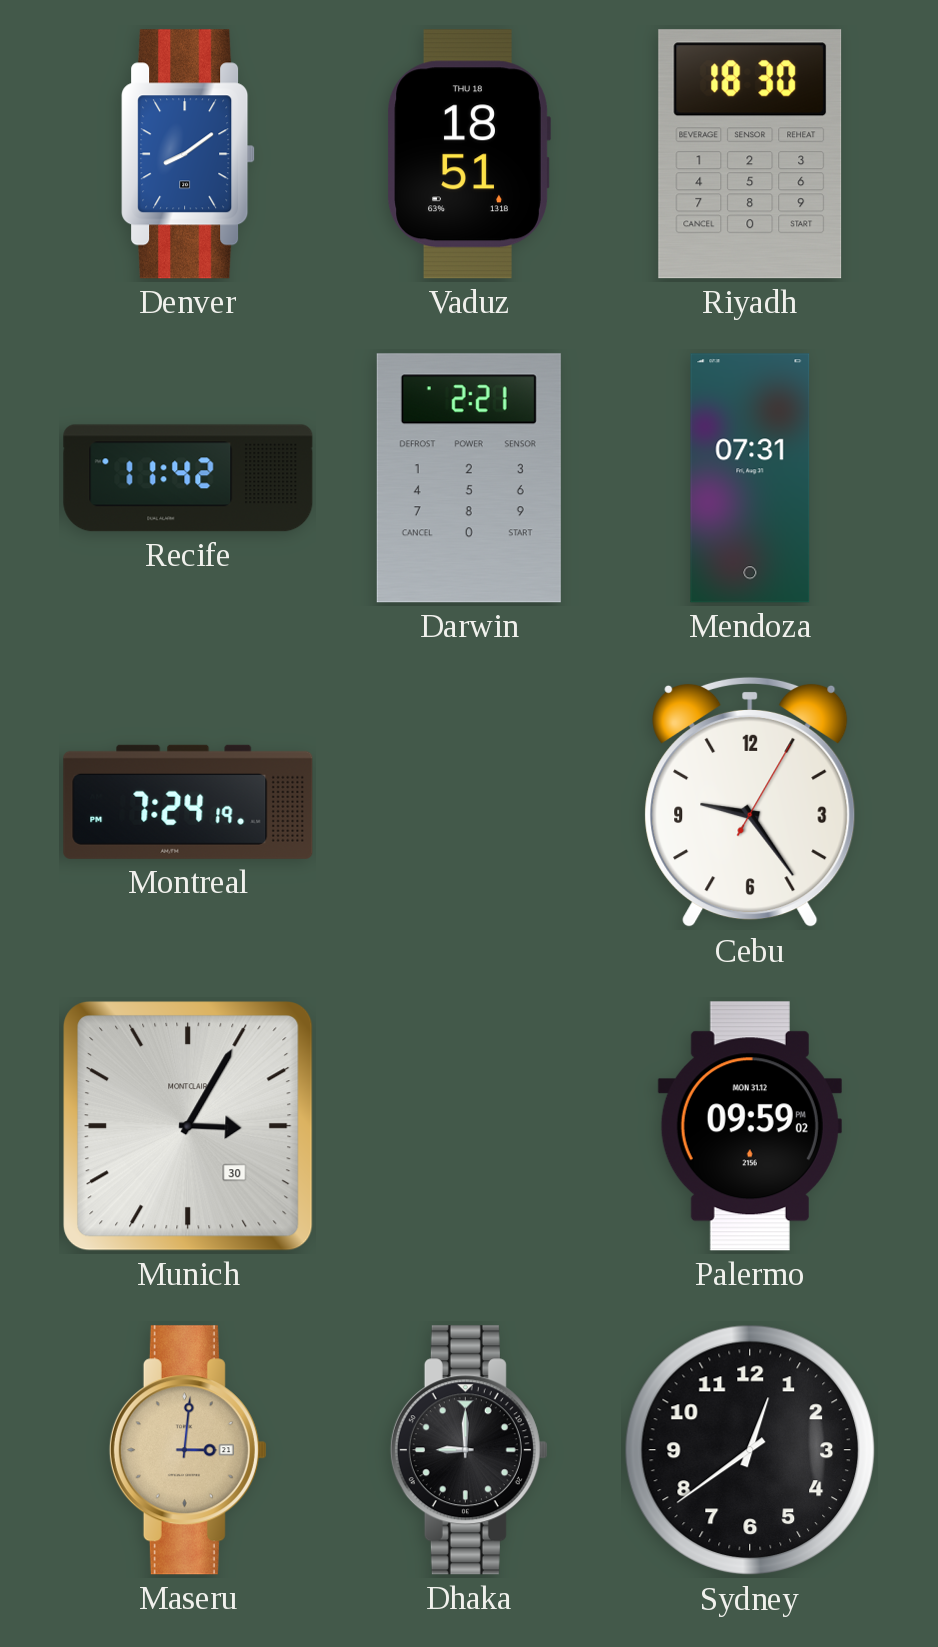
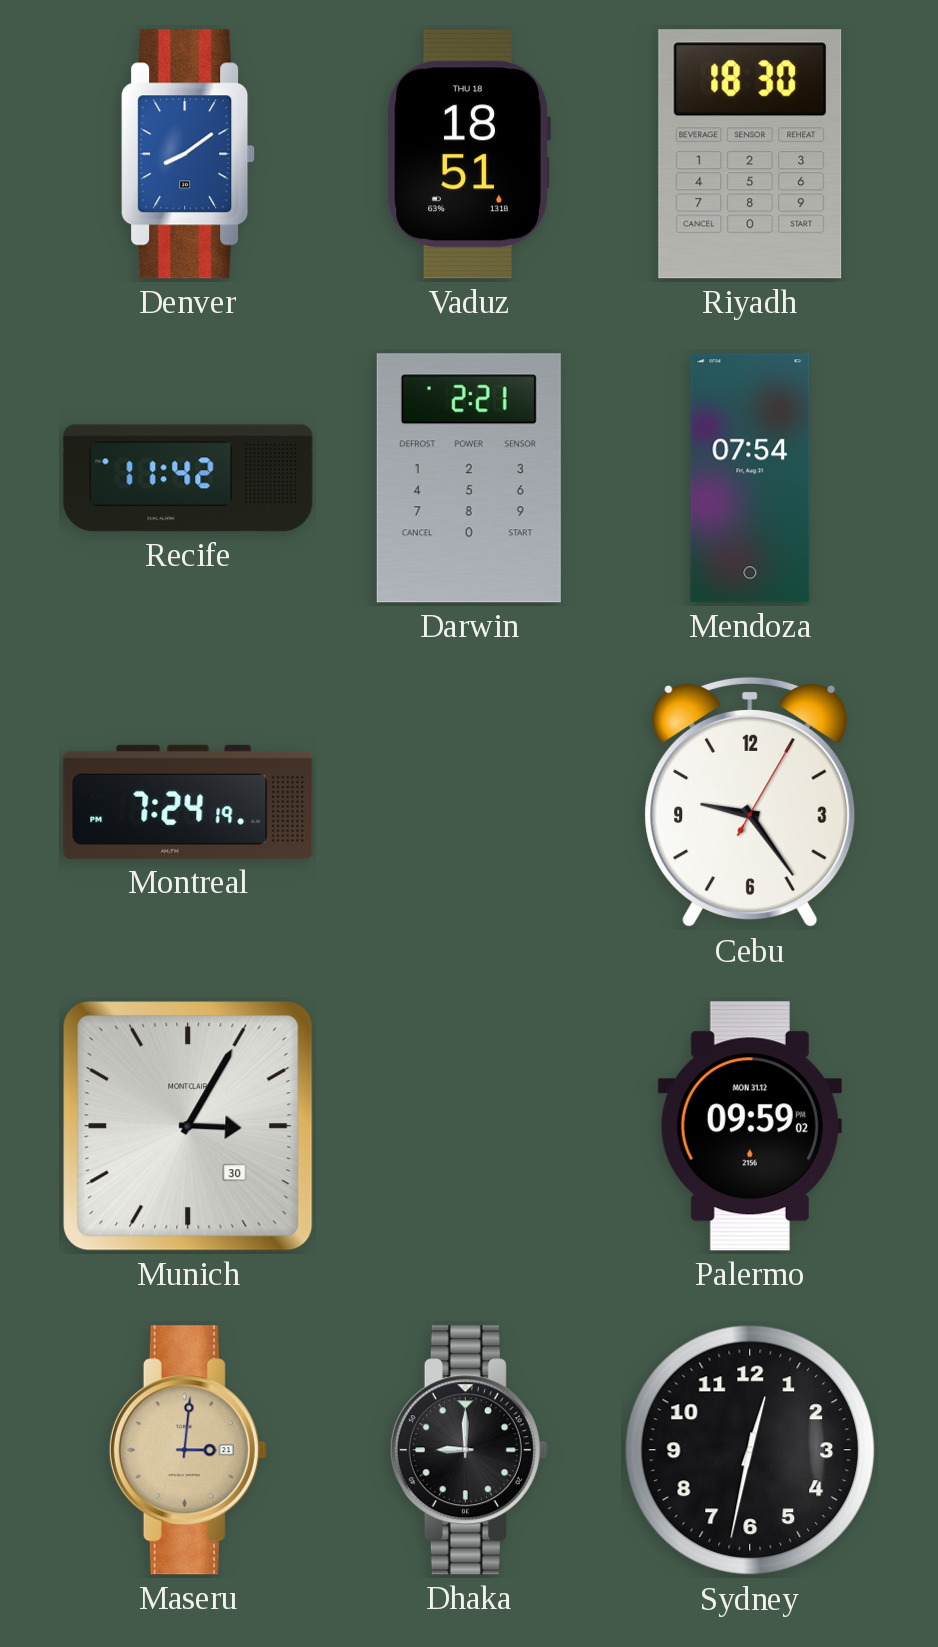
Mendoza: 07:31 -> 07:54
Sydney: 12:39 -> 12:32
